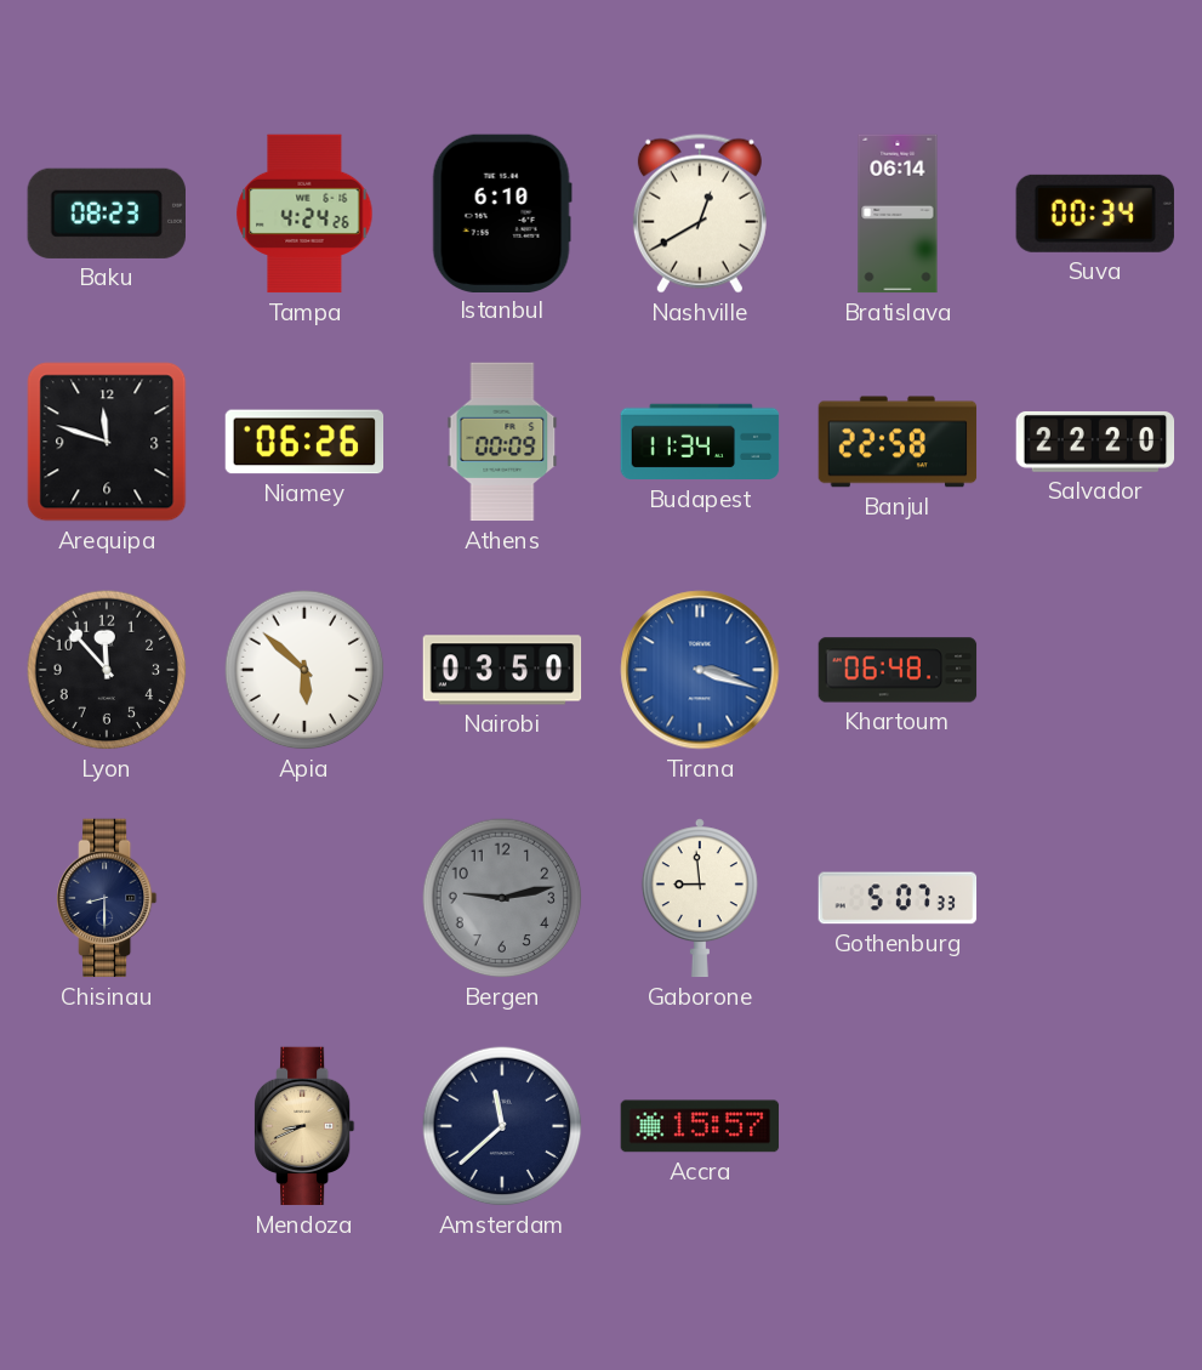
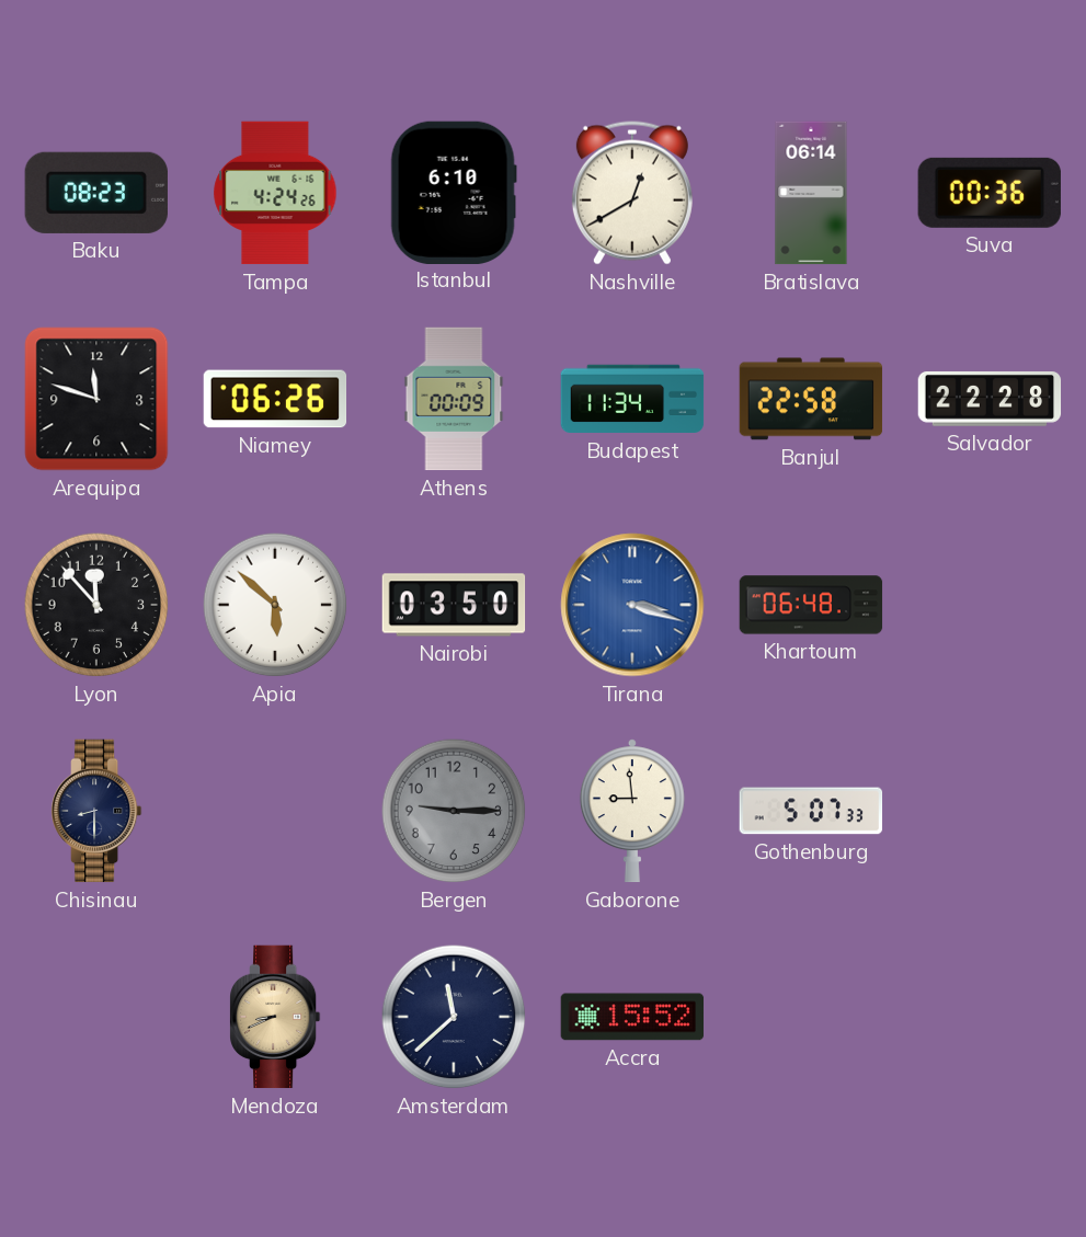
Suva: 00:34 -> 00:36
Salvador: 22:20 -> 22:28
Bergen: 9:13 -> 9:15
Accra: 15:57 -> 15:52
